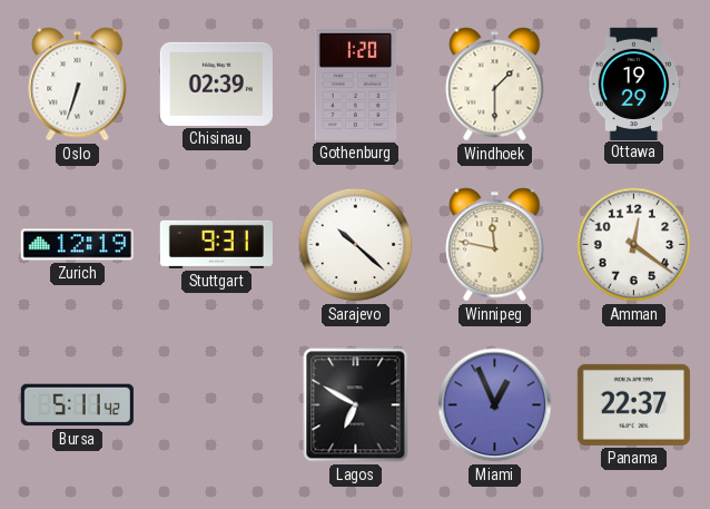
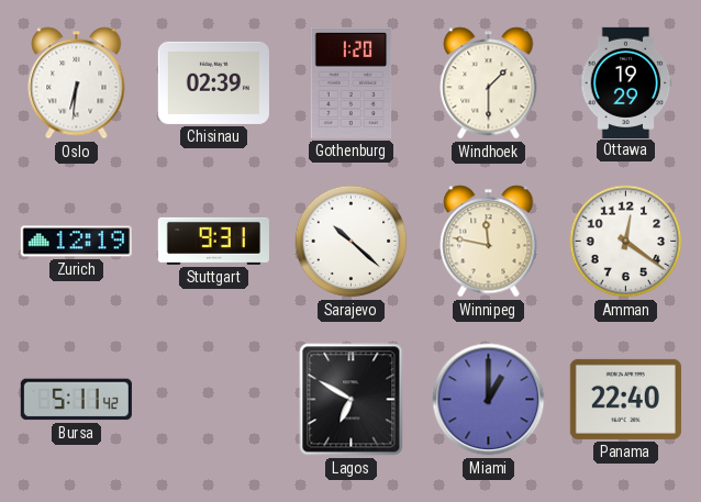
Oslo: 6:33 -> 6:31
Miami: 12:56 -> 1:00
Panama: 22:37 -> 22:40
